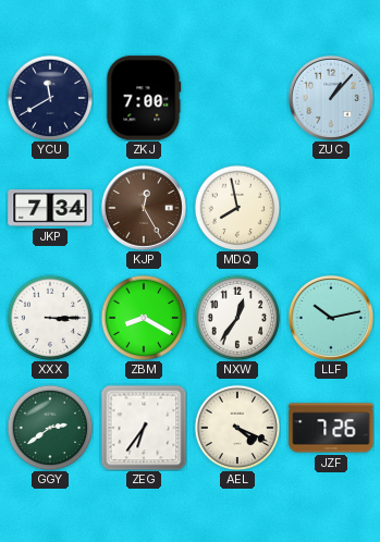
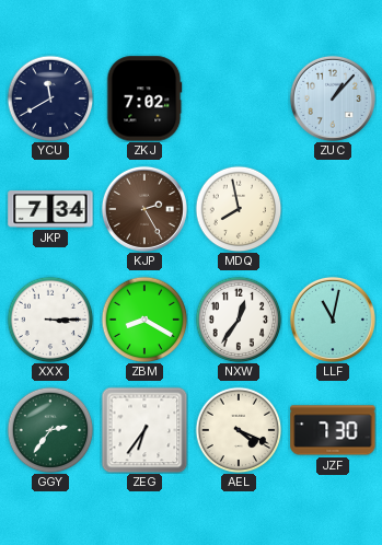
ZKJ: 7:00 -> 7:02
KJP: 12:25 -> 2:25
LLF: 10:13 -> 11:02
GGY: 2:39 -> 2:36
JZF: 7:26 -> 7:30
